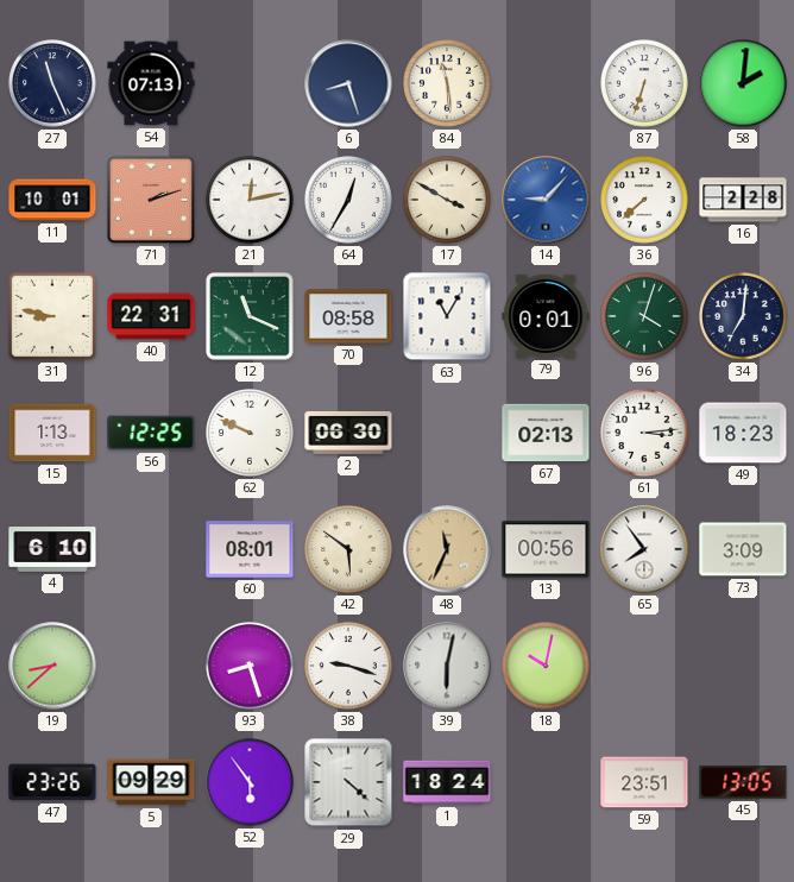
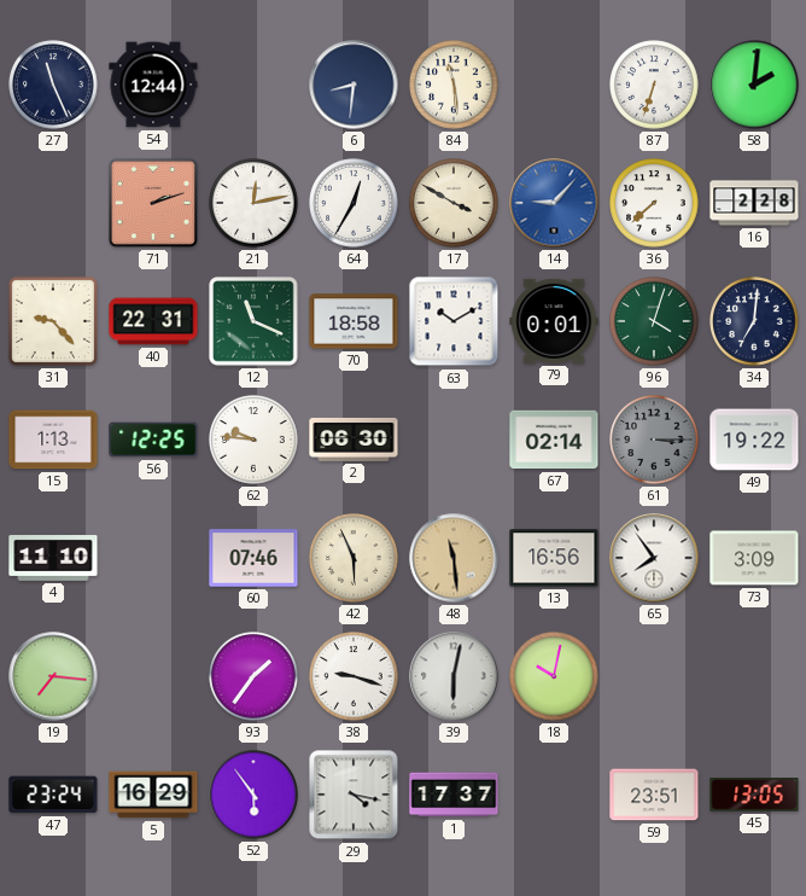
54: 07:13 -> 12:44
6: 8:27 -> 8:31
11: 10:01 -> none
31: 8:47 -> 9:23
70: 08:58 -> 18:58
63: 11:05 -> 10:10
62: 9:49 -> 9:46
67: 02:13 -> 02:14
61: 3:14 -> 3:15
61 dial: white -> grey
49: 18:23 -> 19:22
4: 6:10 -> 11:10
60: 08:01 -> 07:46
42: 5:51 -> 5:56
48: 11:34 -> 11:29
13: 00:56 -> 16:56
19: 8:38 -> 7:16
93: 8:27 -> 1:36
47: 23:26 -> 23:24
5: 09:29 -> 16:29
29: 4:22 -> 4:17
1: 18:24 -> 17:37
